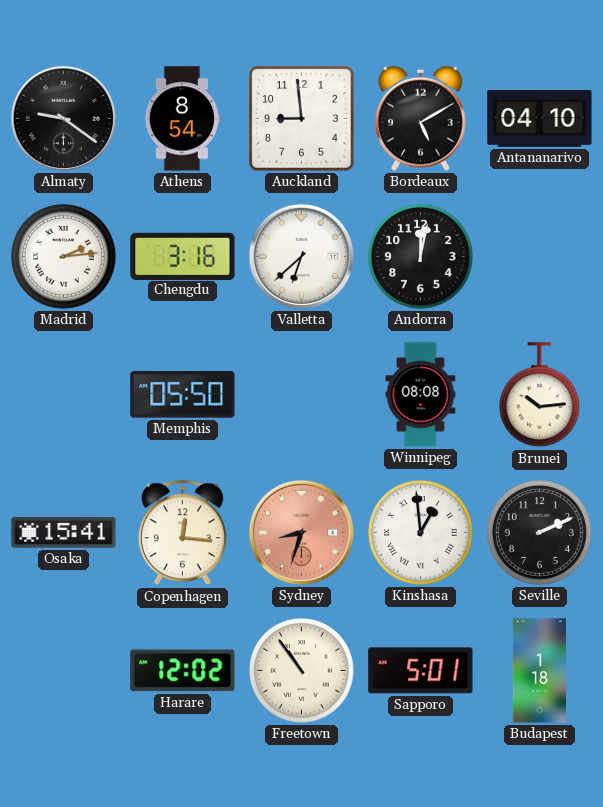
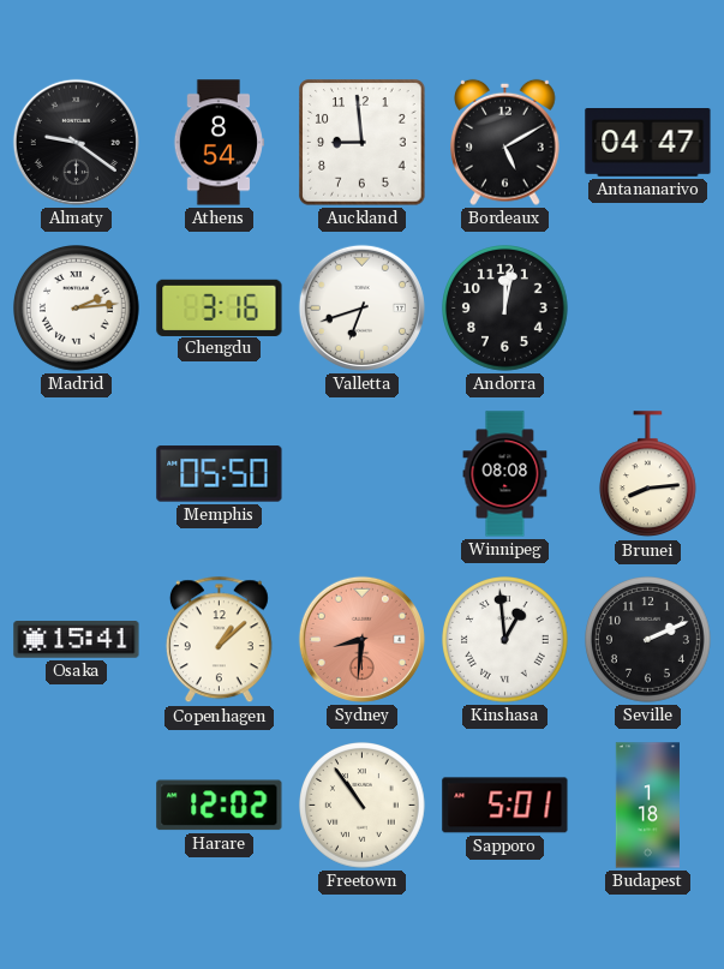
Antananarivo: 04:10 -> 04:47
Valletta: 6:38 -> 6:42
Brunei: 10:14 -> 8:14
Copenhagen: 12:16 -> 1:08
Sydney: 8:33 -> 8:31
